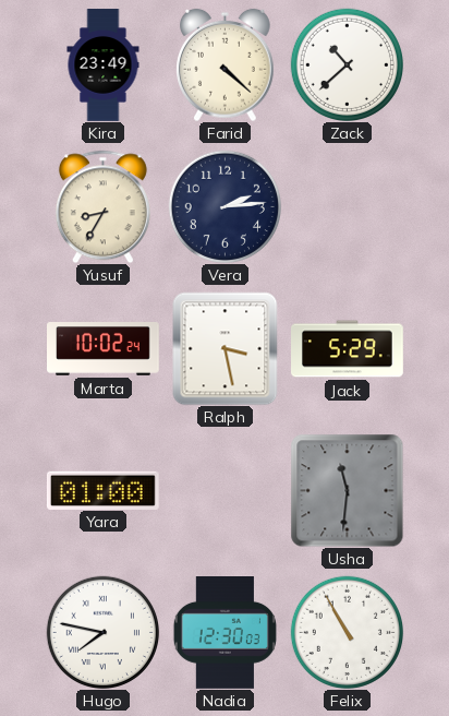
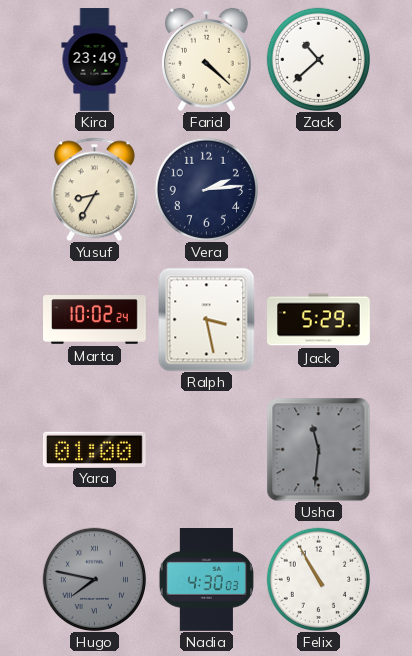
Hugo dial: white -> grey
Nadia: 12:30 -> 4:30
